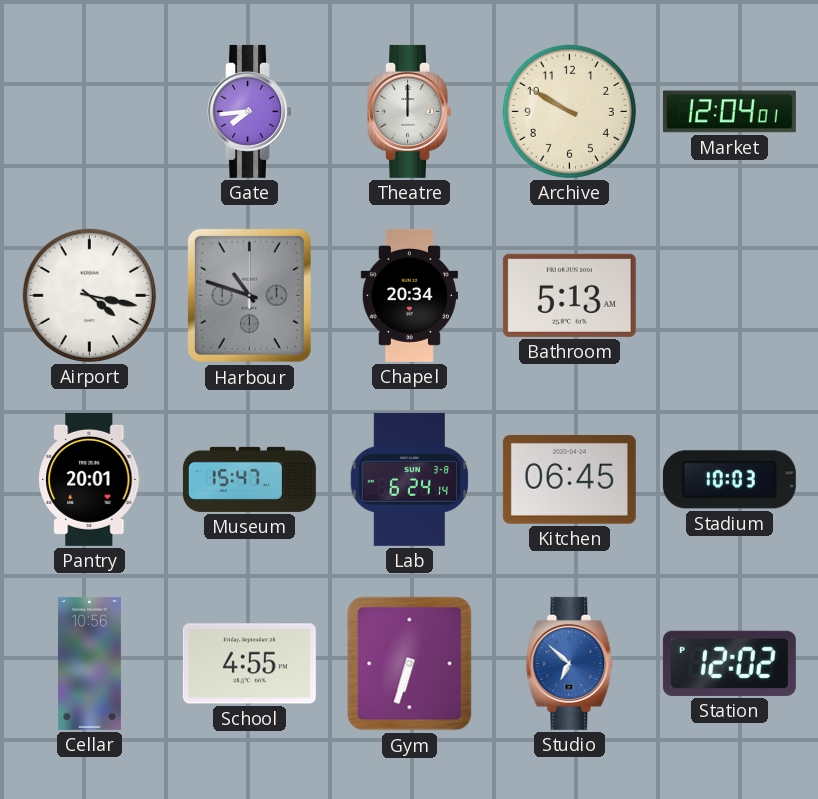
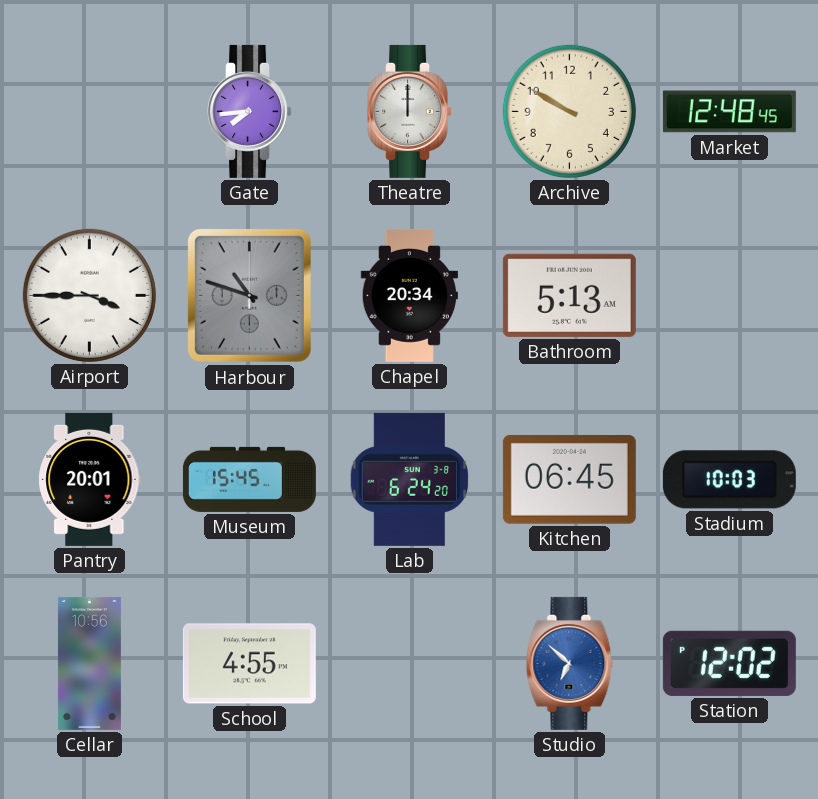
Market: 12:04 -> 12:48
Airport: 4:17 -> 3:45
Museum: 15:47 -> 15:45
Lab: 6:24:14 -> 6:24:20
Gym: 6:33 -> none
